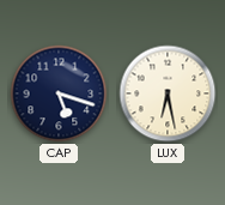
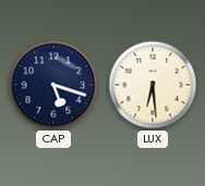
LUX: 6:28 -> 6:29
